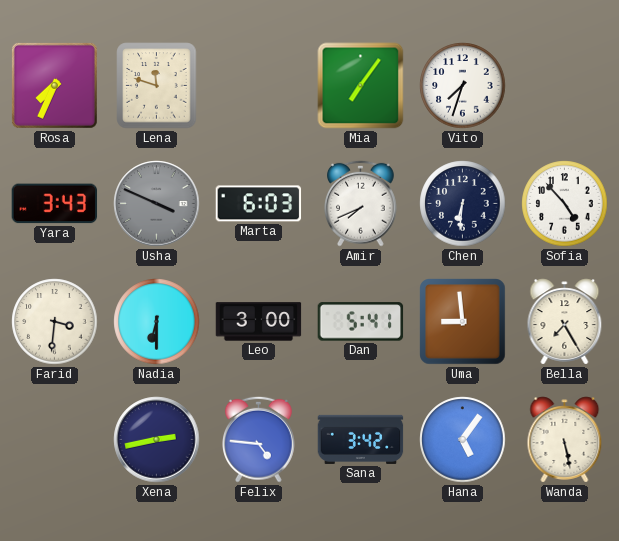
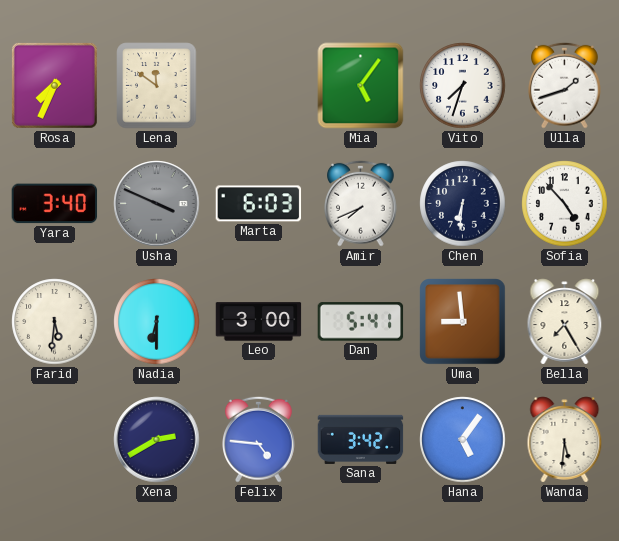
Lena: 11:48 -> 11:51
Mia: 7:06 -> 5:06
Ulla: none -> 1:42
Yara: 3:43 -> 3:40
Farid: 3:31 -> 5:31
Xena: 2:43 -> 2:40
Wanda: 5:28 -> 5:31
